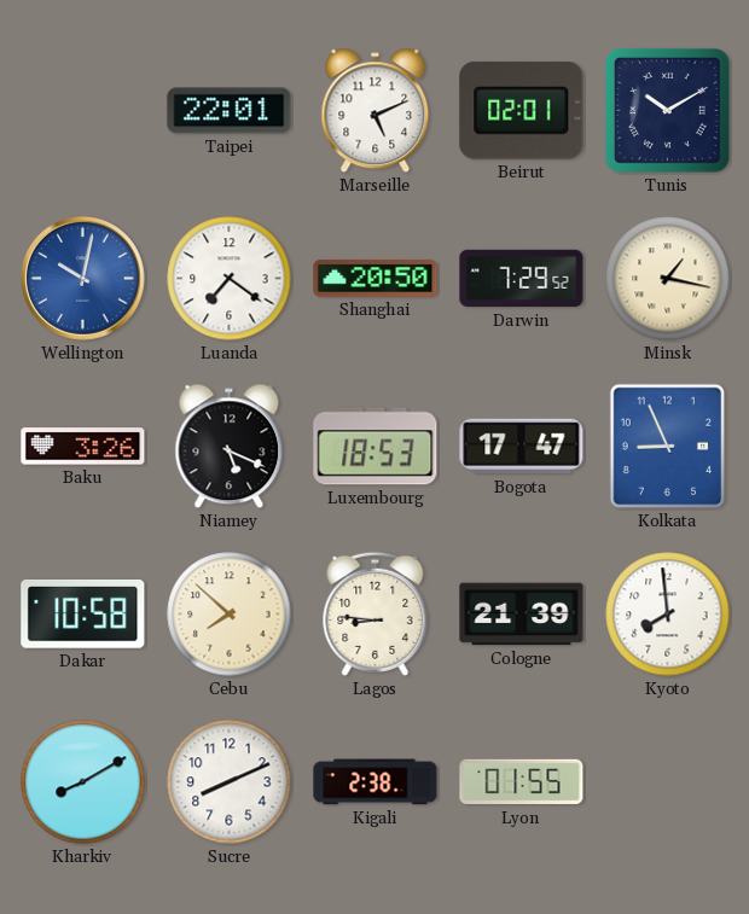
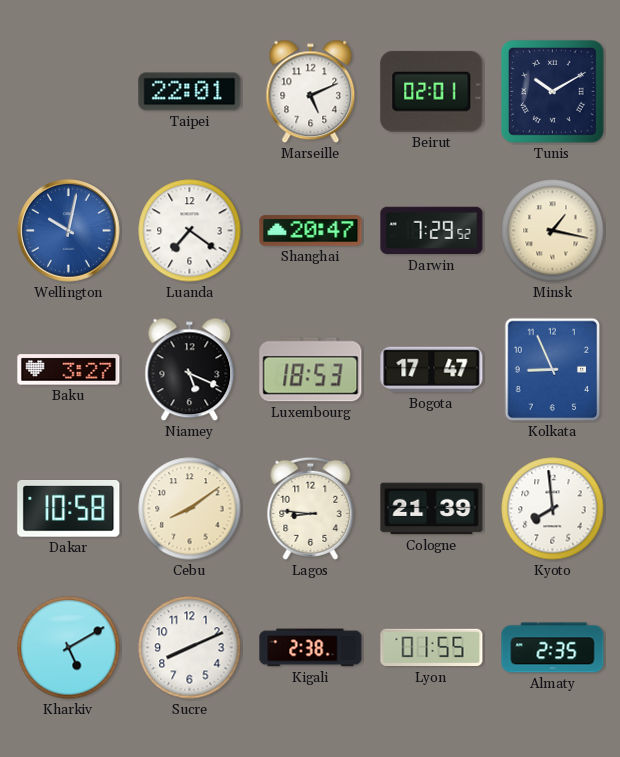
Shanghai: 20:50 -> 20:47
Baku: 3:26 -> 3:27
Cebu: 7:52 -> 8:09
Kharkiv: 8:10 -> 5:10
Almaty: none -> 2:35
